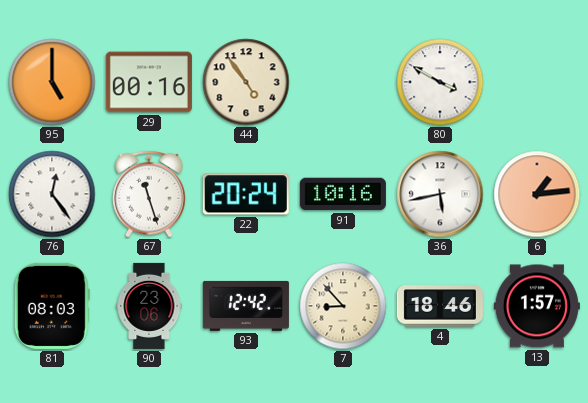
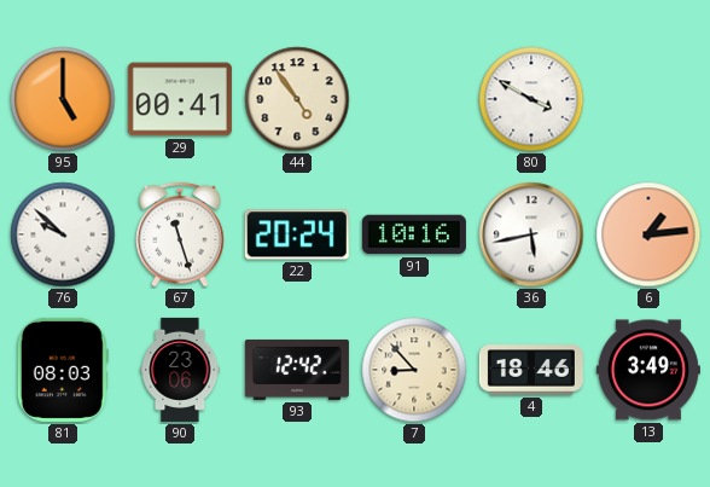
29: 00:16 -> 00:41
76: 12:24 -> 9:52
13: 1:57 -> 3:49
